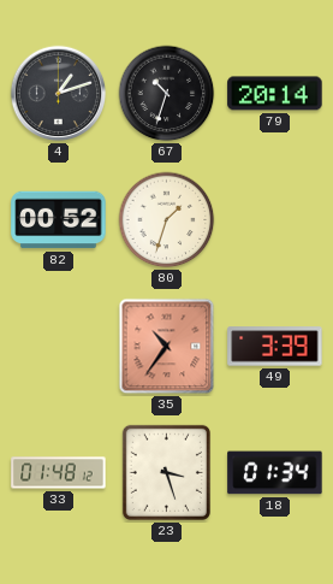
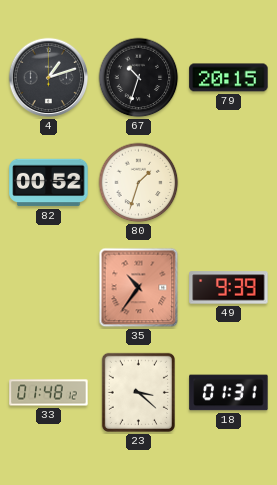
79: 20:14 -> 20:15
49: 3:39 -> 9:39
23: 3:27 -> 3:22
18: 01:34 -> 01:31
